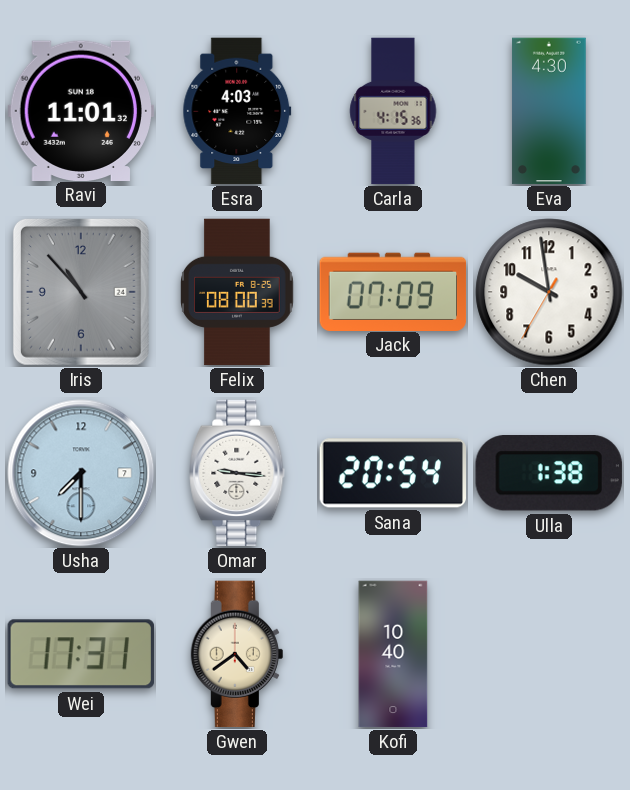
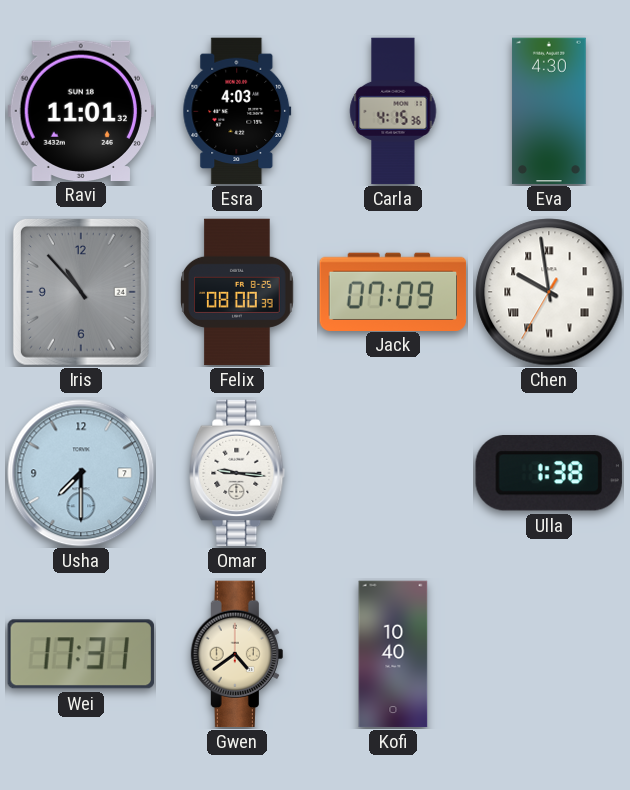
Chen numerals: Arabic -> Roman
Sana: 20:54 -> none
